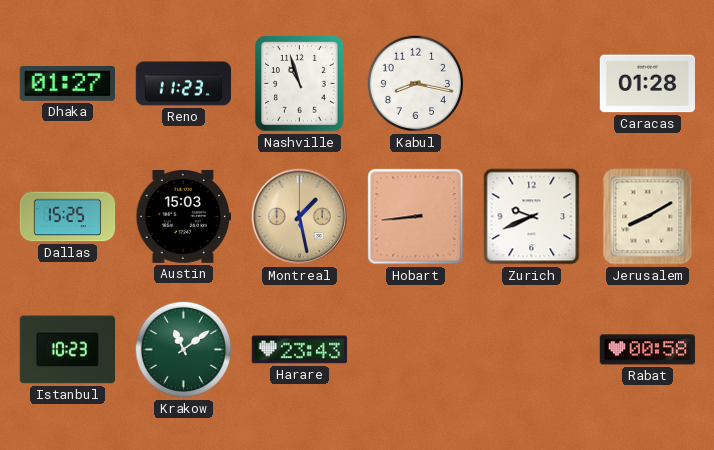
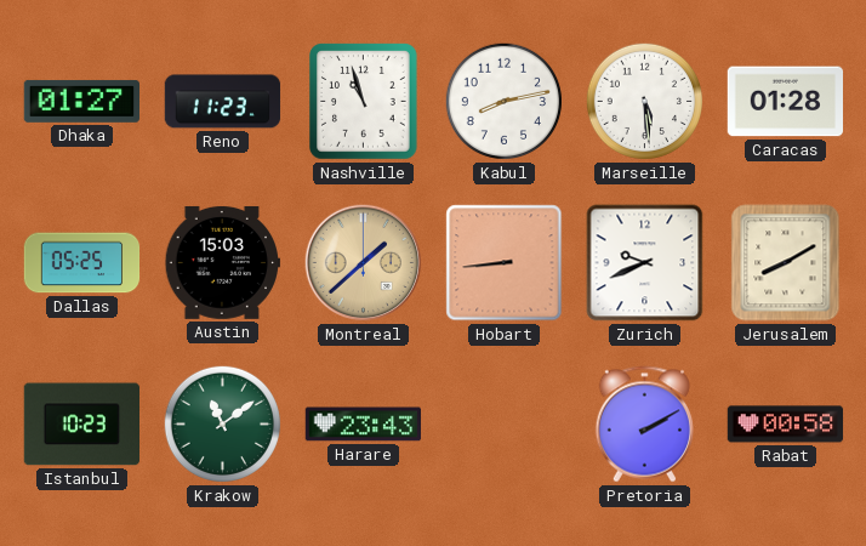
Kabul: 8:17 -> 8:13
Marseille: none -> 5:29
Dallas: 15:25 -> 05:25
Montreal: 1:28 -> 1:38
Pretoria: none -> 2:10
